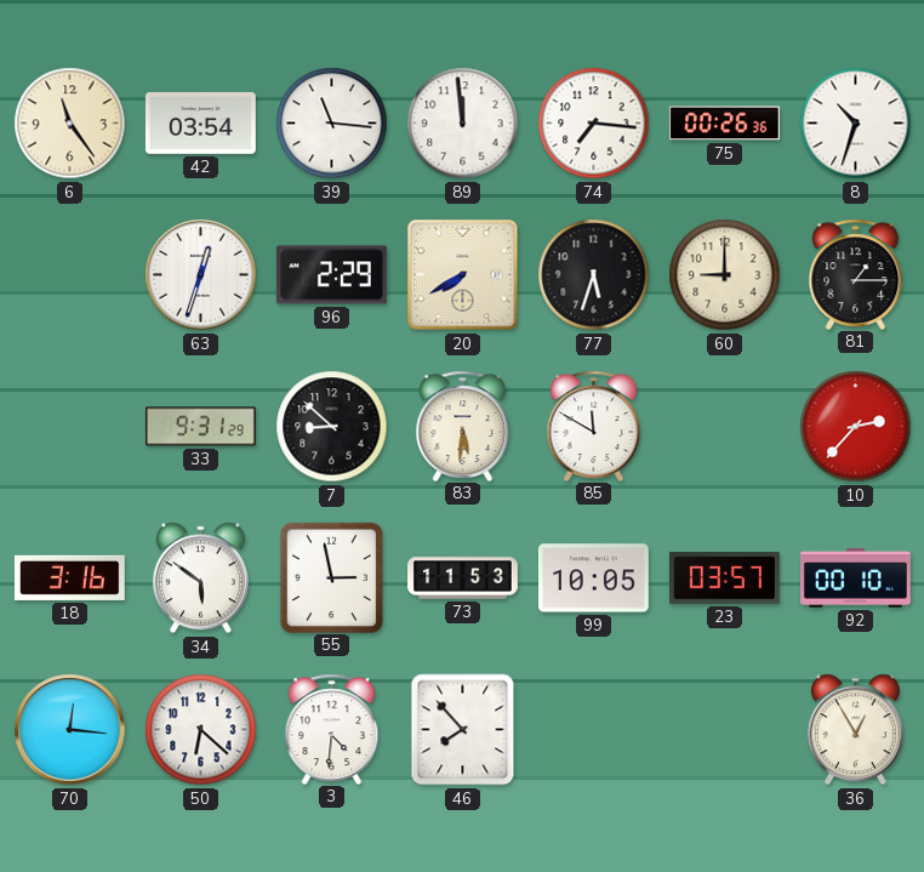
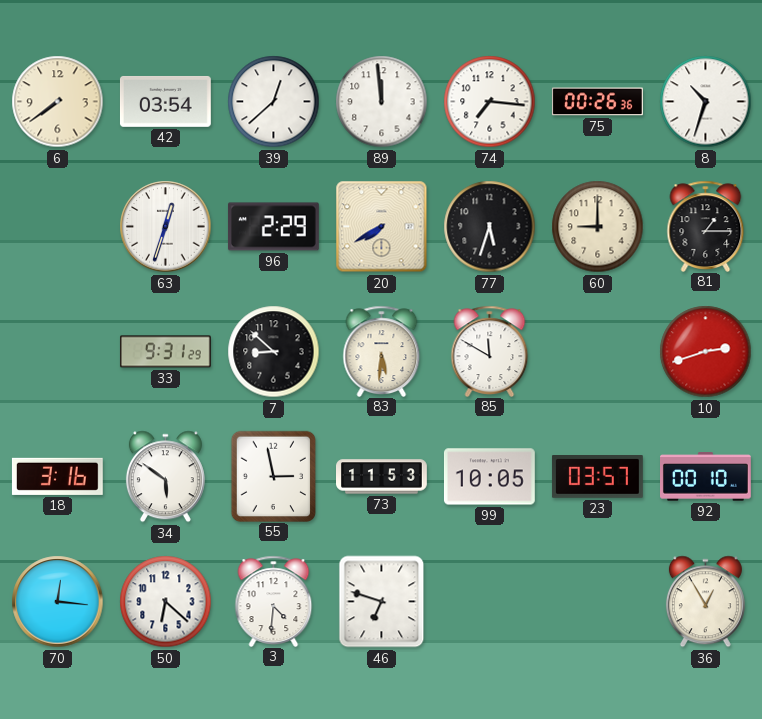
6: 11:24 -> 7:39
39: 11:16 -> 12:38
10: 2:37 -> 2:42
46: 7:53 -> 6:48
